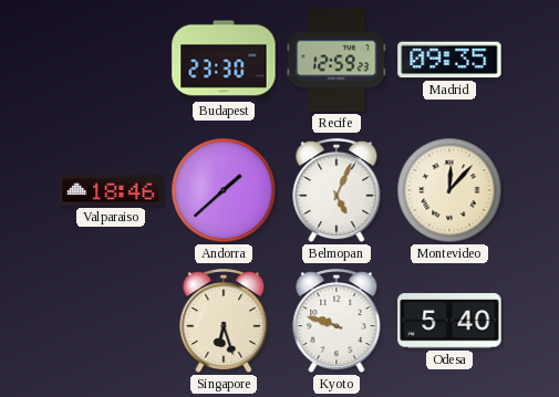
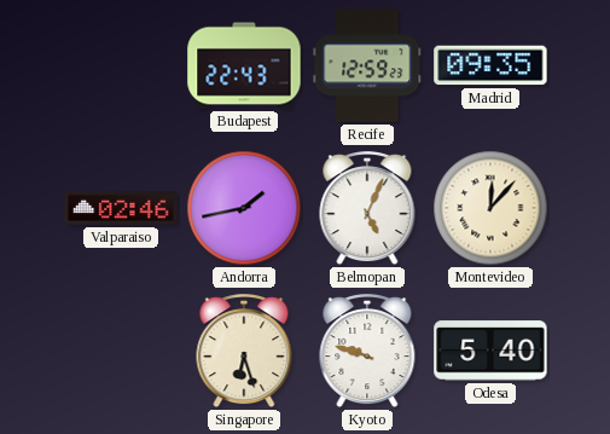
Budapest: 23:30 -> 22:43
Valparaiso: 18:46 -> 02:46
Andorra: 1:38 -> 1:43
